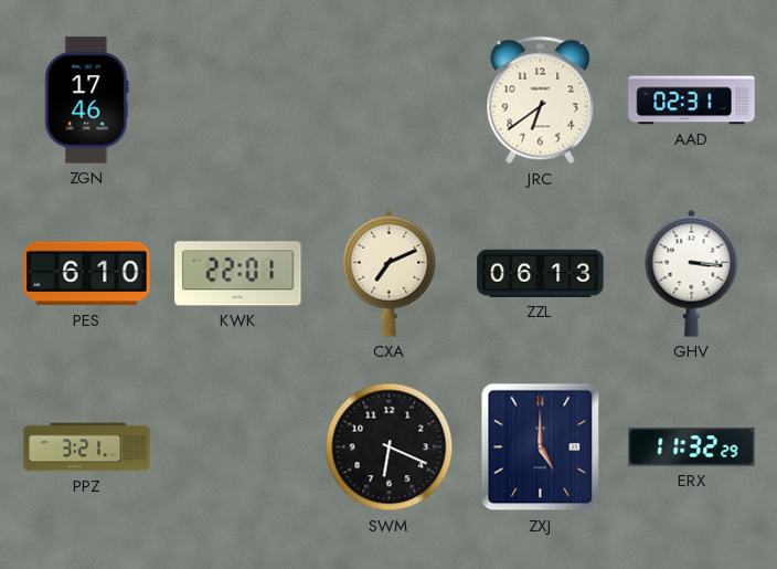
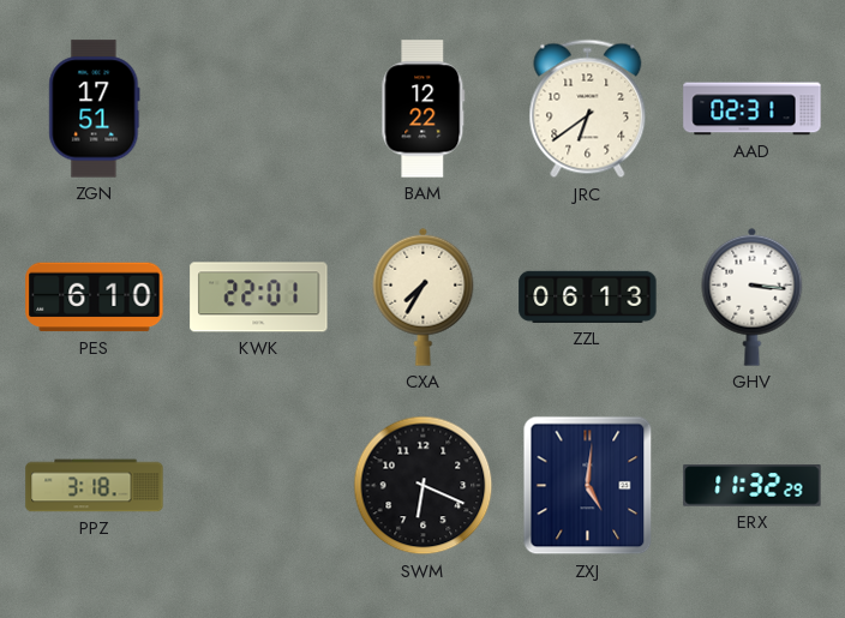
ZGN: 17:46 -> 17:51
BAM: none -> 12:22
CXA: 7:11 -> 7:35
PPZ: 3:21 -> 3:18
ZXJ: 5:00 -> 5:01
